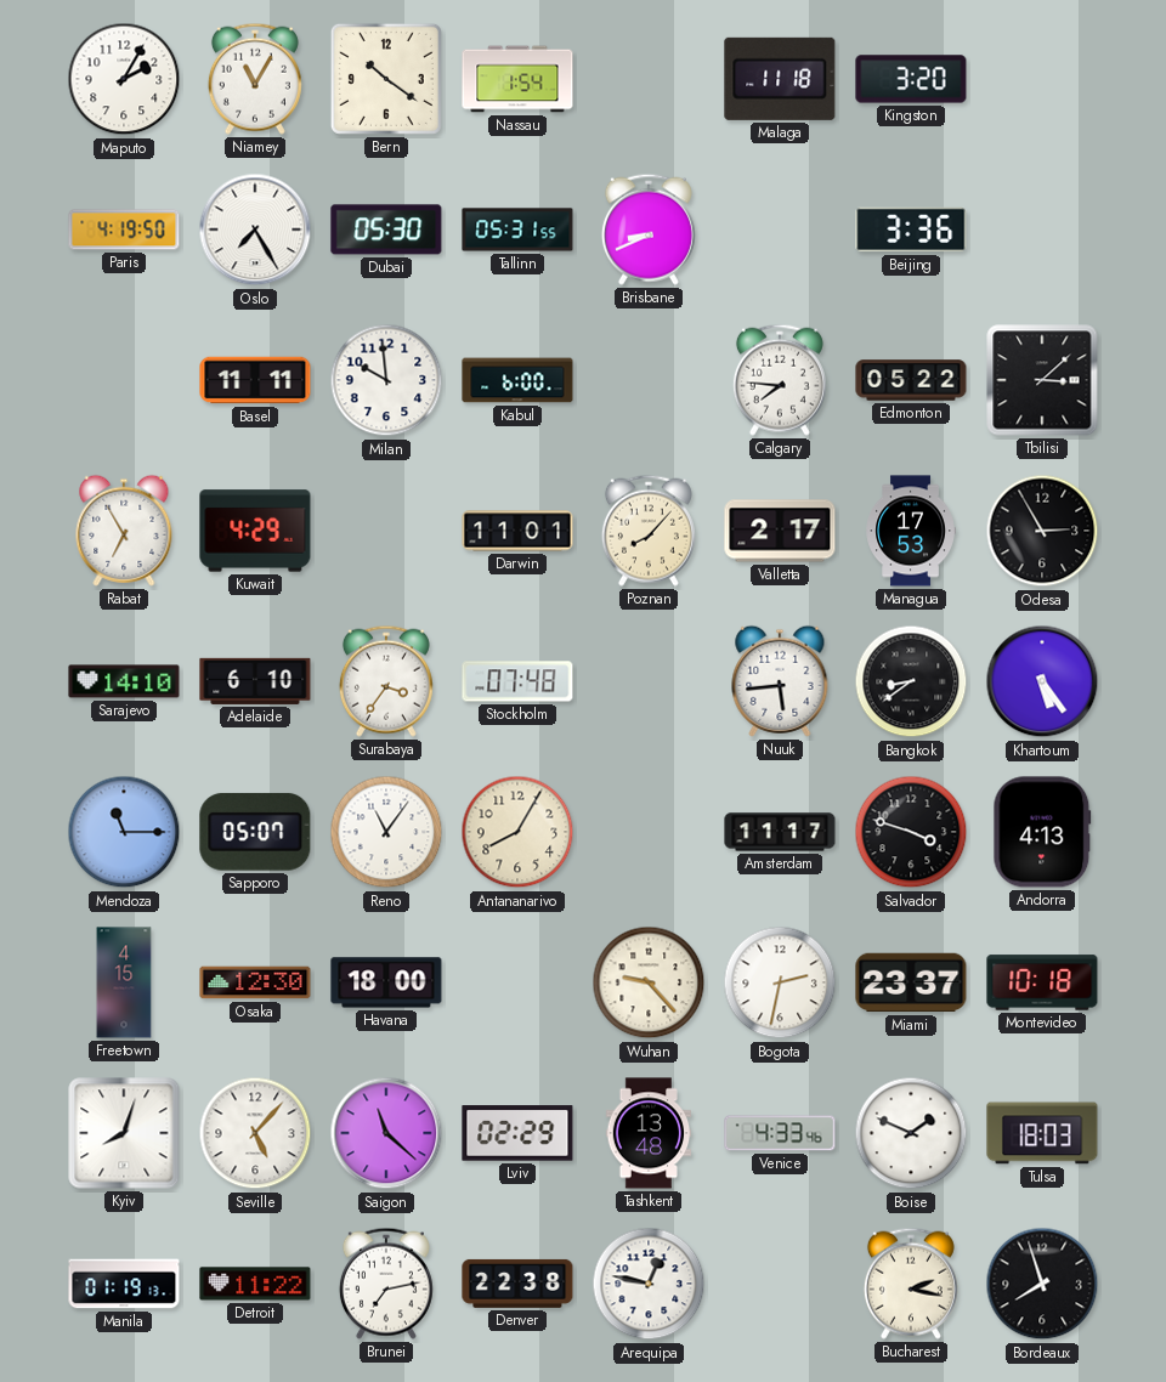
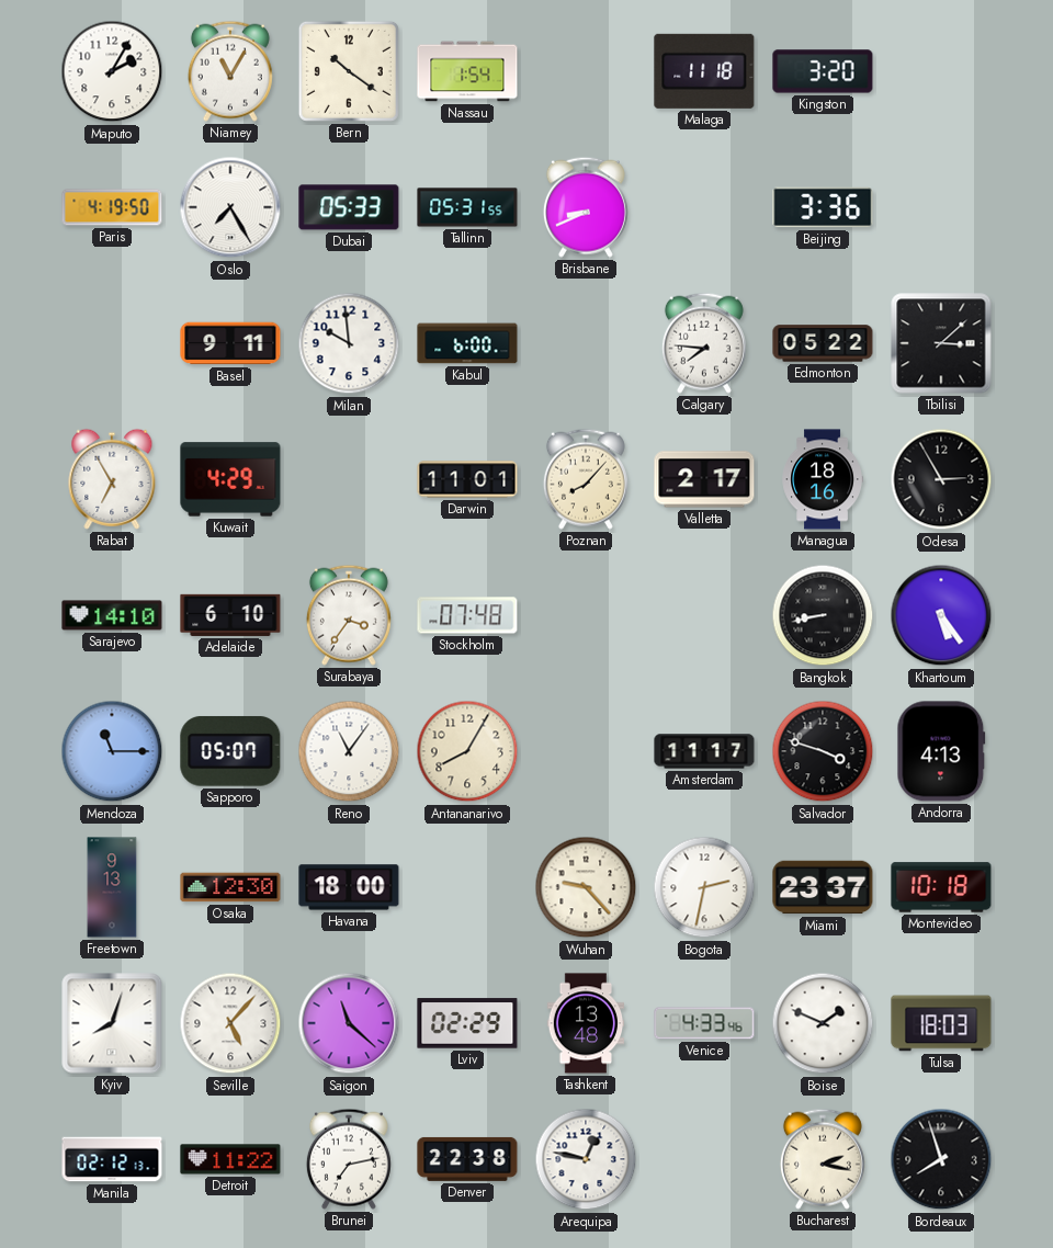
Dubai: 05:30 -> 05:33
Basel: 11:11 -> 9:11
Managua: 17:53 -> 18:16
Nuuk: 5:44 -> none
Bangkok: 8:39 -> 8:43
Freetown: 4:15 -> 9:13
Manila: 01:19 -> 02:12
